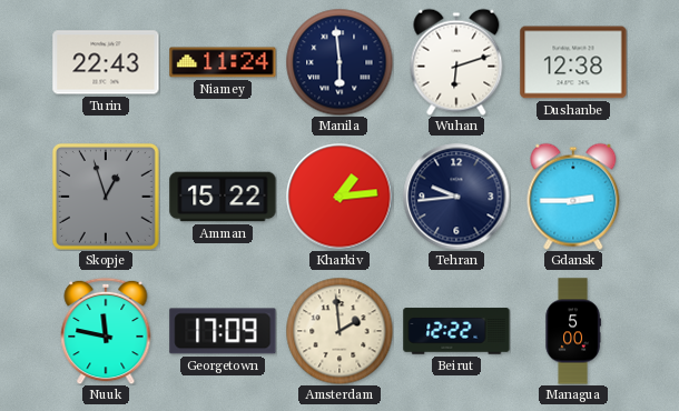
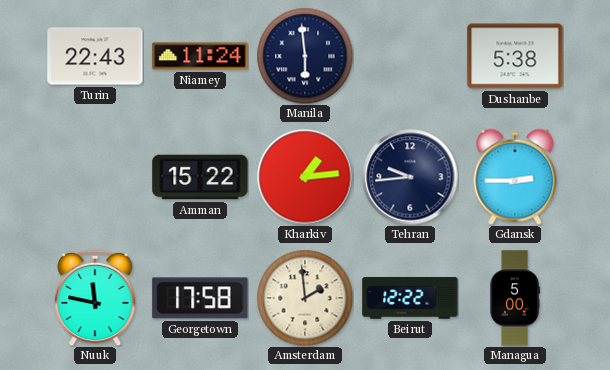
Wuhan: 6:12 -> none
Dushanbe: 12:38 -> 5:38
Skopje: 12:57 -> none
Georgetown: 17:09 -> 17:58
